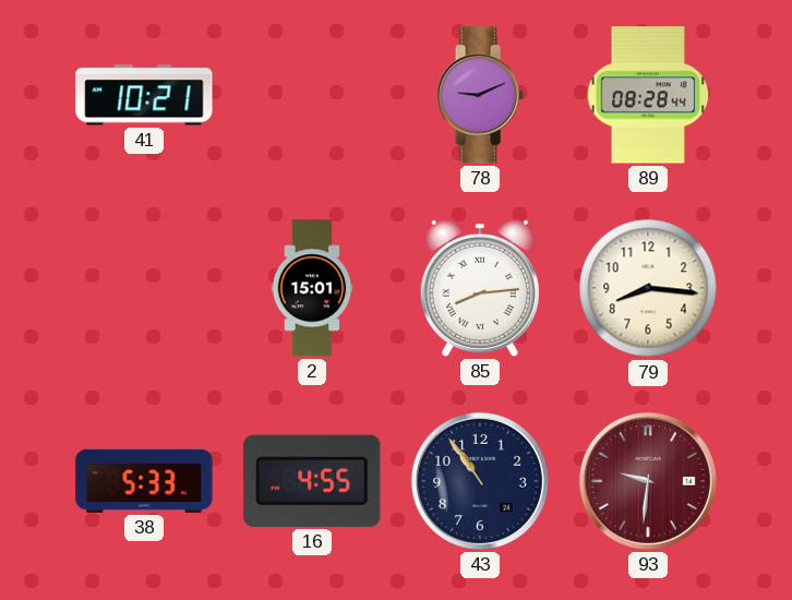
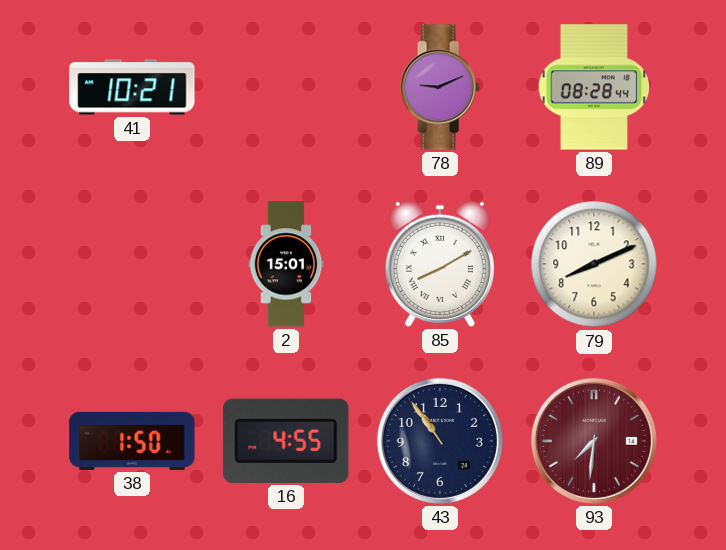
85: 8:14 -> 8:10
79: 8:16 -> 8:11
38: 5:33 -> 1:50
93: 9:31 -> 7:31
